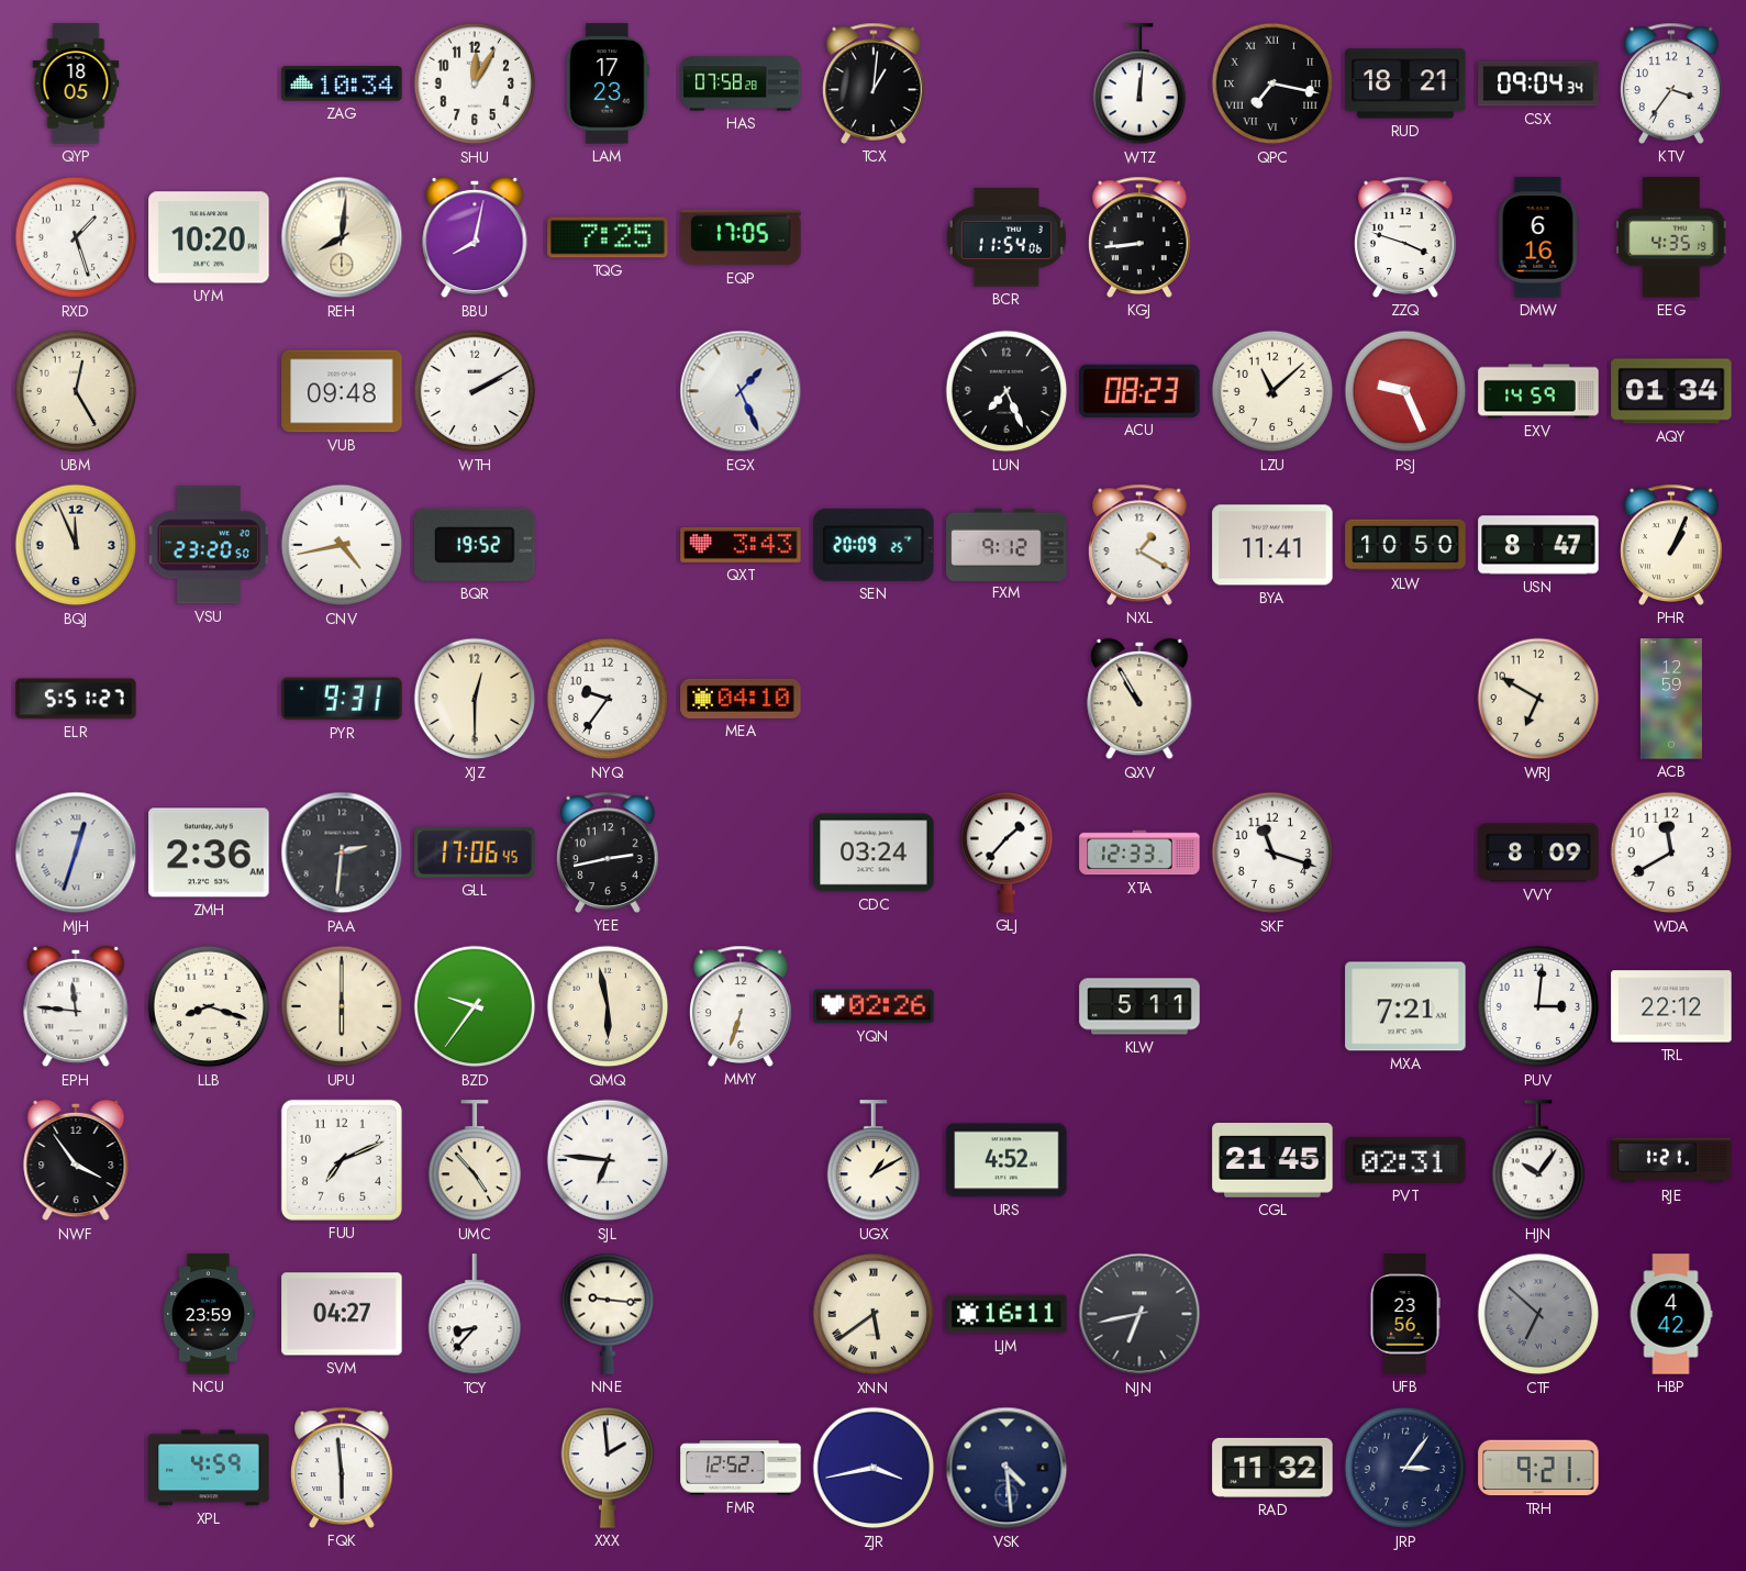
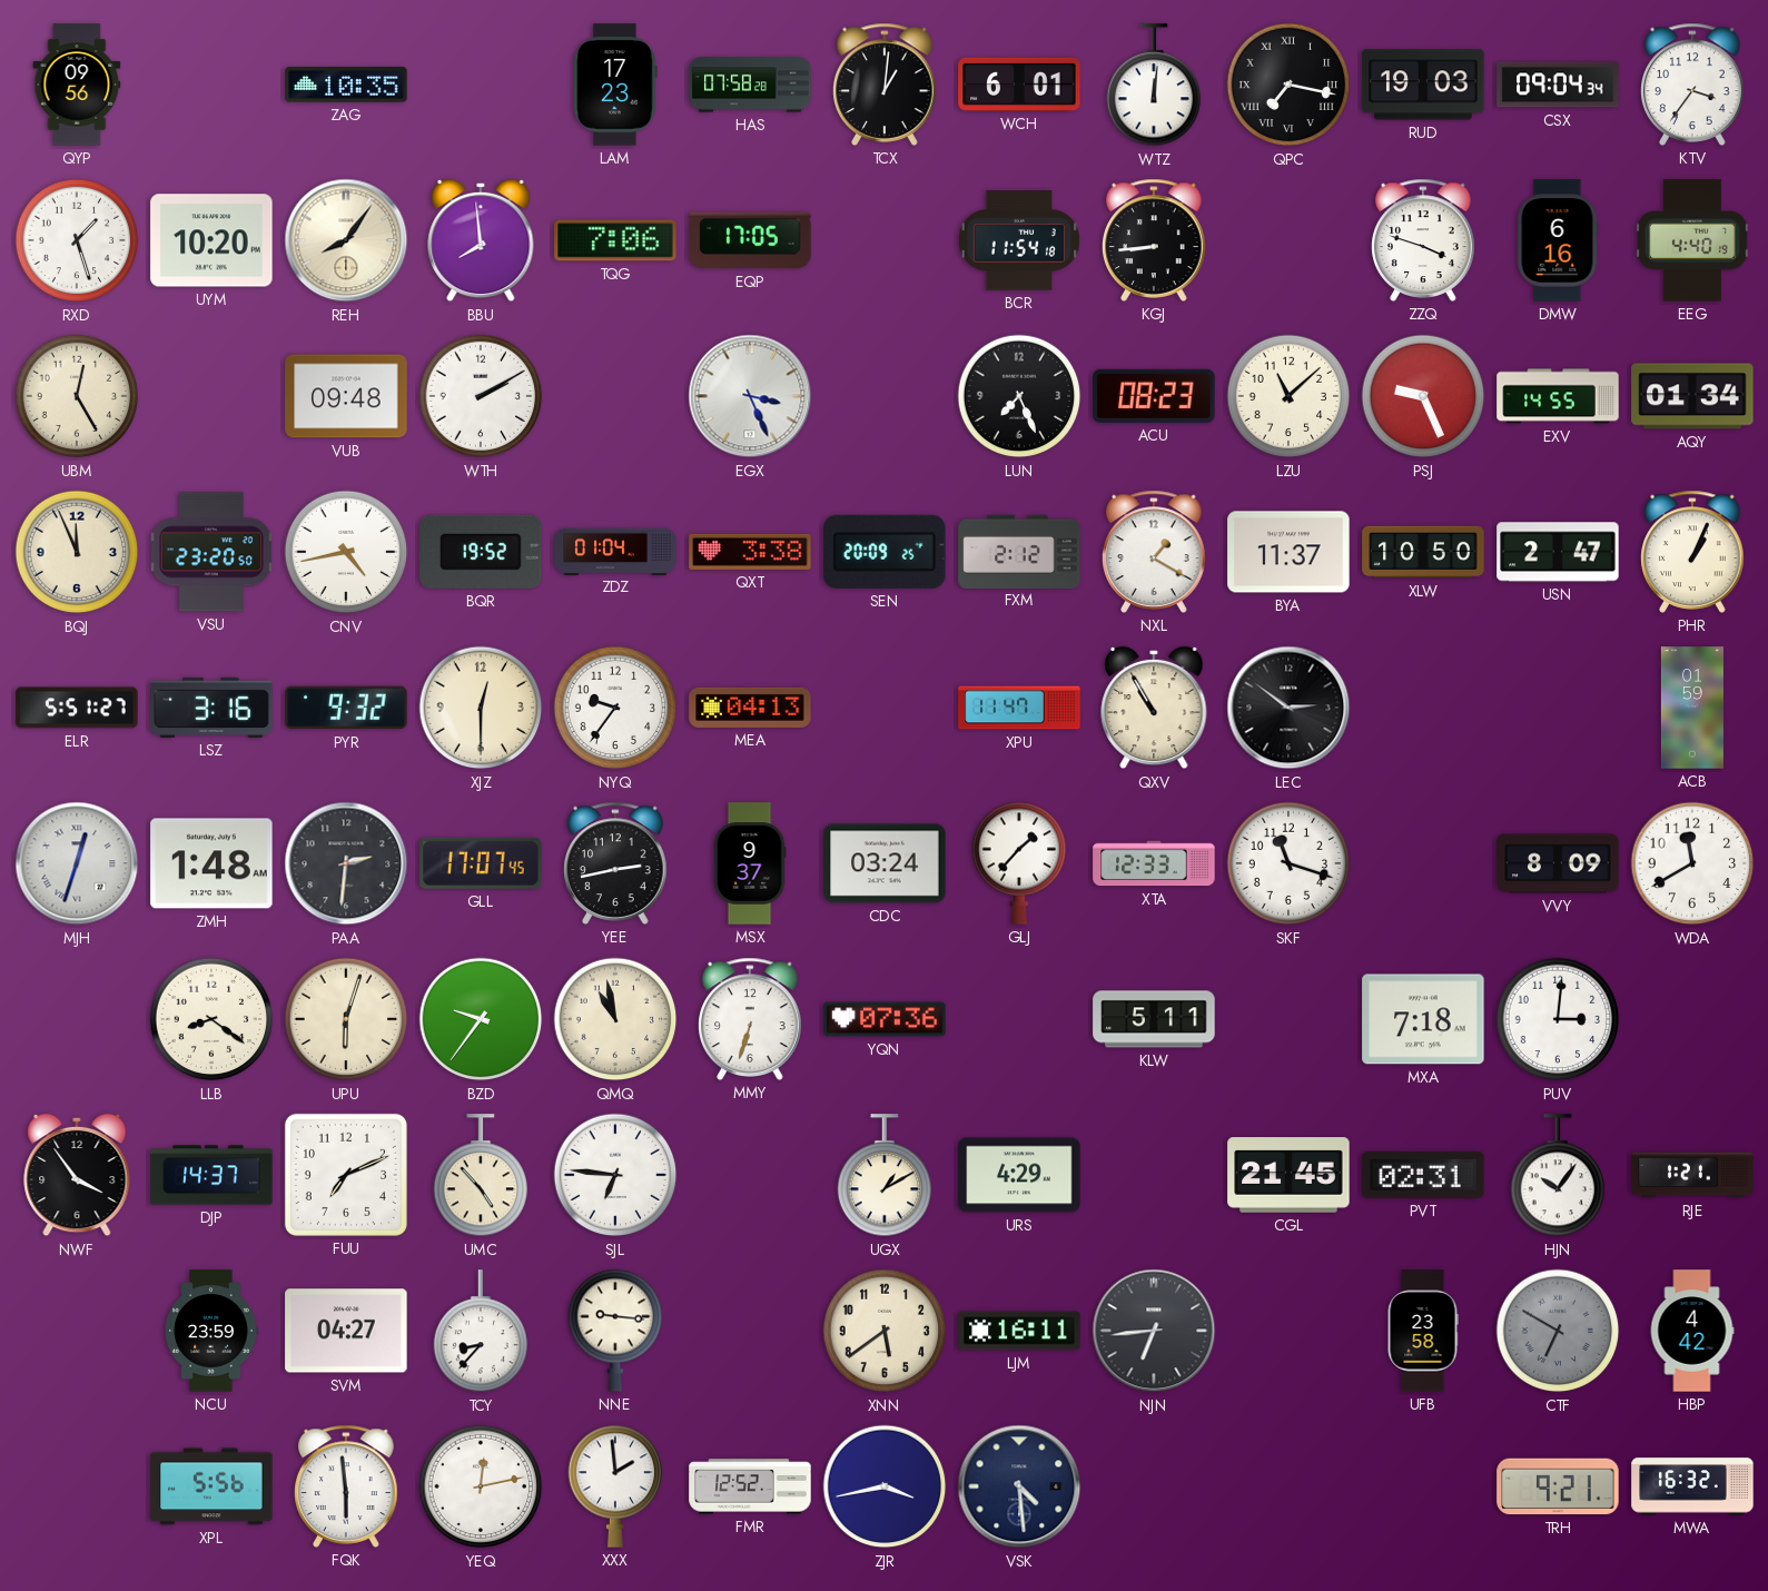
QYP: 18:05 -> 09:56
ZAG: 10:34 -> 10:35
SHU: 12:05 -> none
WCH: none -> 6:01
RUD: 18:21 -> 19:03
REH: 8:01 -> 8:06
BBU: 8:02 -> 7:59
TQG: 7:25 -> 7:06
BCR: 11:54:06 -> 11:54:18
EEG: 4:35 -> 4:40
EGX: 1:26 -> 3:26
EXV: 14:59 -> 14:55
ZDZ: none -> 01:04
QXT: 3:43 -> 3:38
FXM: 9:12 -> 2:12
BYA: 11:41 -> 11:37
USN: 8:47 -> 2:47
LSZ: none -> 3:16
PYR: 9:31 -> 9:32
MEA: 04:10 -> 04:13
XPU: none -> 11:47
LEC: none -> 2:51
WRJ: 6:50 -> none
ACB: 12:59 -> 01:59
ZMH: 2:36 -> 1:48
GLL: 17:06 -> 17:07
MSX: none -> 9:37
EPH: 11:46 -> none
LLB: 8:18 -> 8:21
UPU: 6:00 -> 6:03
QMQ: 5:58 -> 10:58
YQN: 02:26 -> 07:36
MXA: 7:21 -> 7:18
TRL: 22:12 -> none
DJP: none -> 14:37
URS: 4:52 -> 4:29
XNN numerals: Roman -> Arabic
NJN: 6:43 -> 6:44
UFB: 23:56 -> 23:58
CTF: 6:52 -> 6:50
XPL: 4:59 -> 5:56
YEQ: none -> 12:13
RAD: 11:32 -> none
JRP: 3:06 -> none
MWA: none -> 16:32
